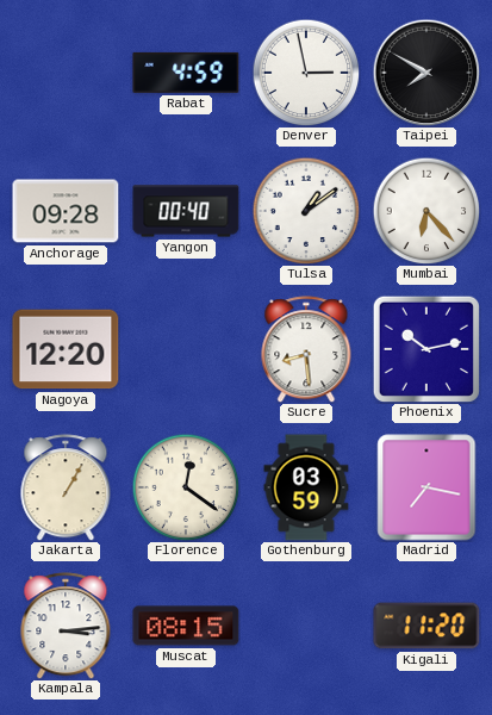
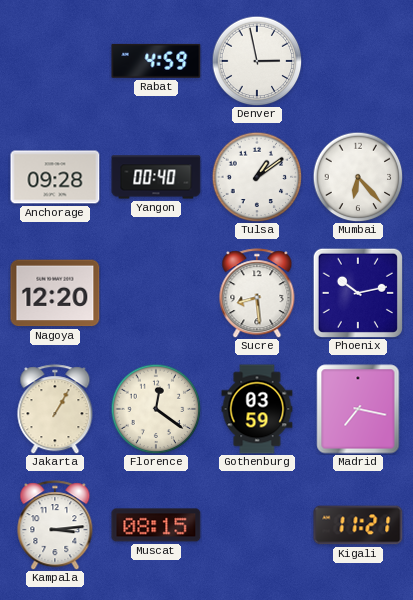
Taipei: 7:50 -> none
Kigali: 11:20 -> 11:21
